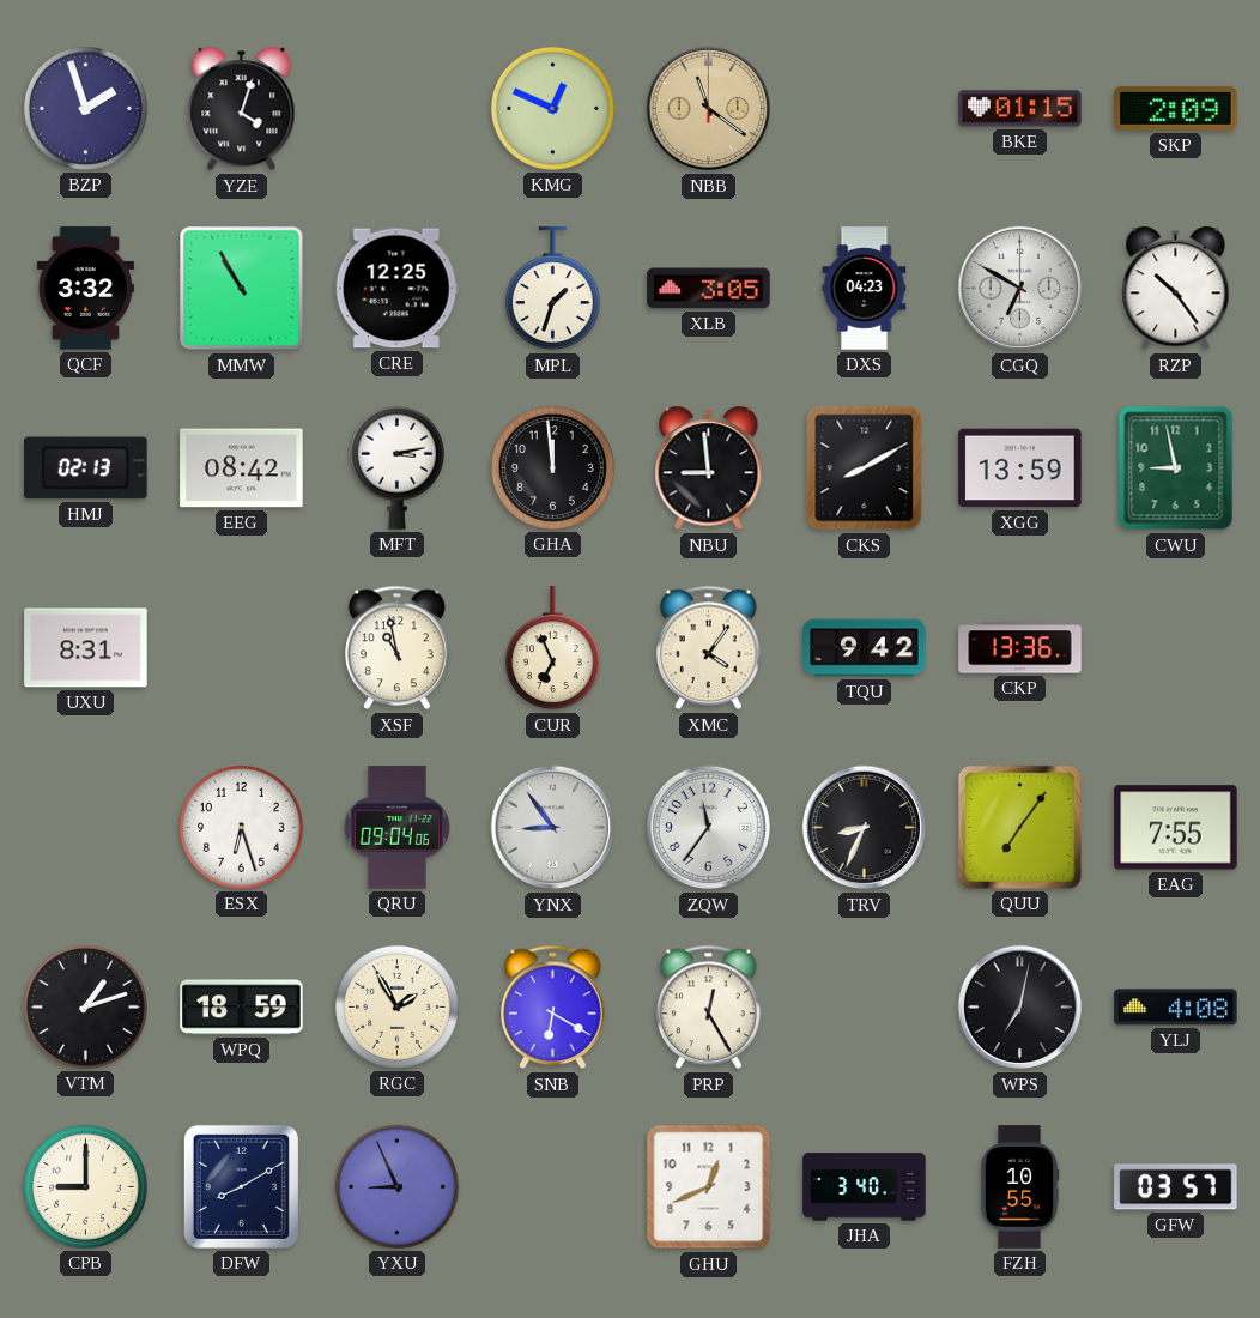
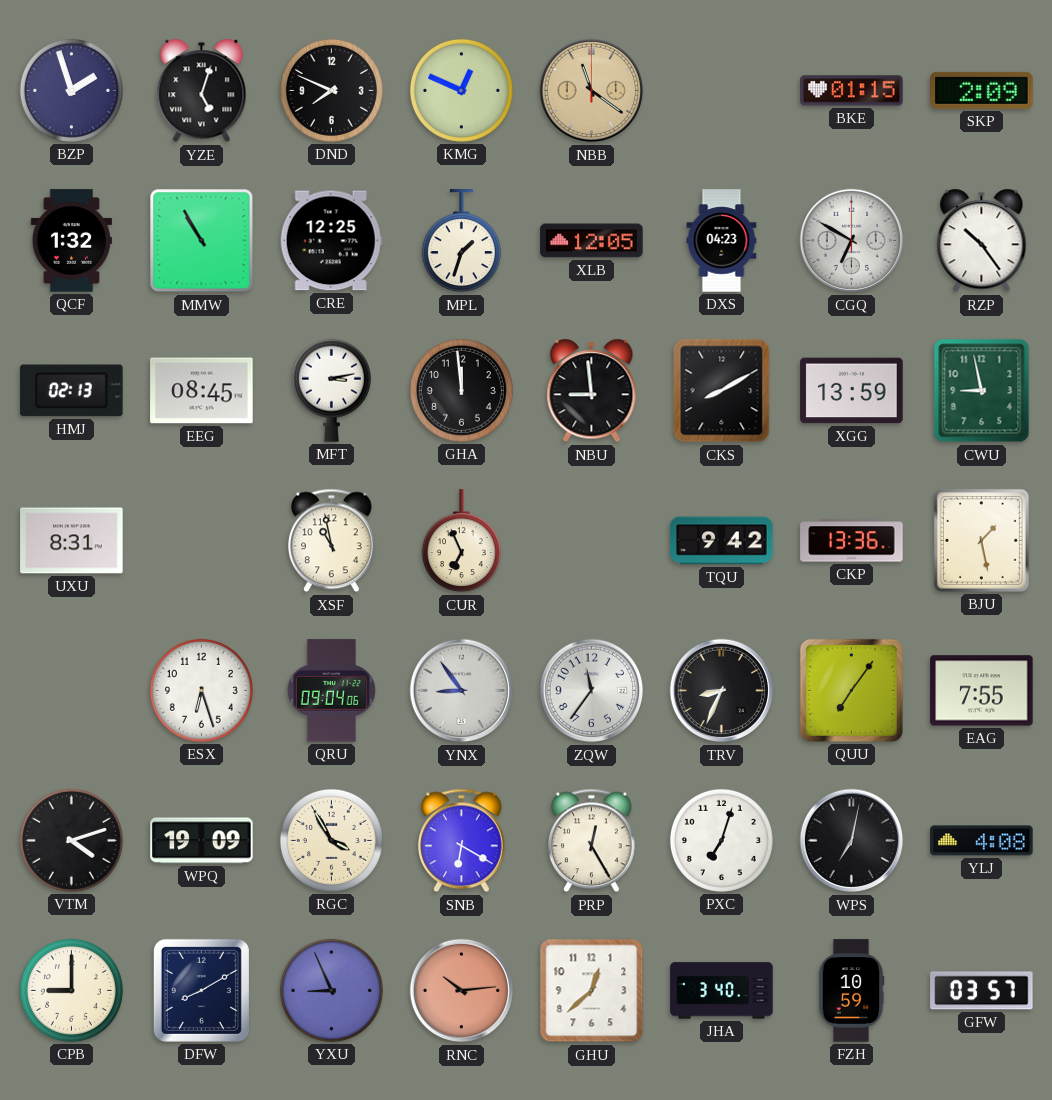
YZE: 4:03 -> 5:03
DND: none -> 7:49
QCF: 3:32 -> 1:32
XLB: 3:05 -> 12:05
EEG: 08:42 -> 08:45
XMC: 4:06 -> none
BJU: none -> 1:28
VTM: 1:12 -> 4:12
WPQ: 18:59 -> 19:09
RGC: 1:55 -> 3:55
PXC: none -> 7:03
RNC: none -> 10:14
GHU: 12:41 -> 12:38
FZH: 10:55 -> 10:59
